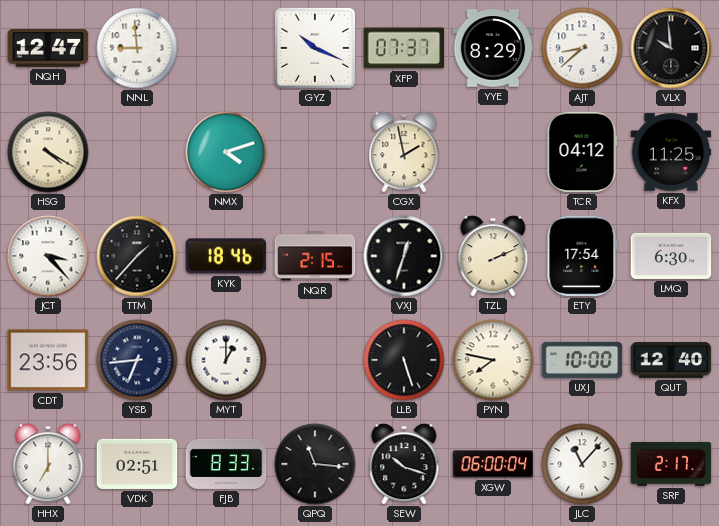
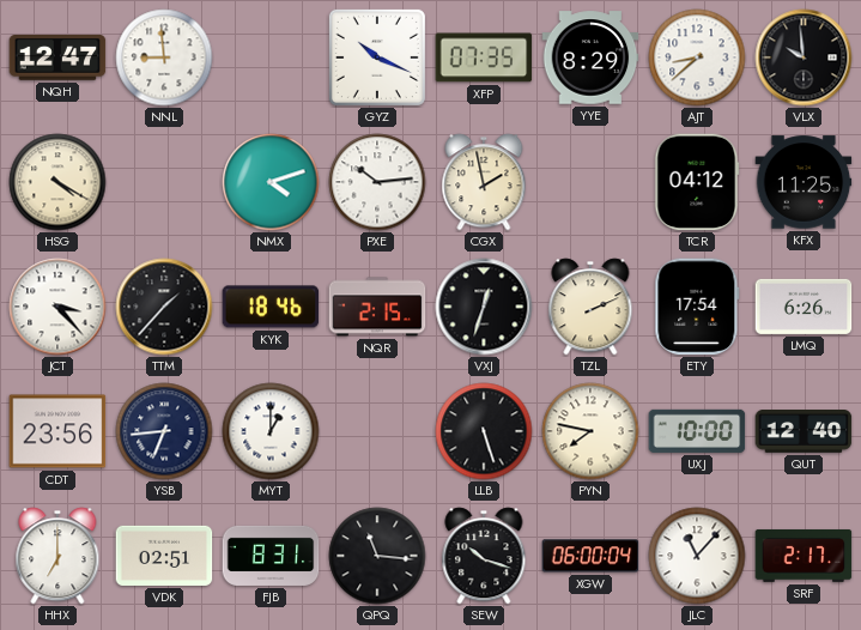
XFP: 07:37 -> 07:35
PXE: none -> 10:14
LMQ: 6:30 -> 6:26
FJB: 8:33 -> 8:31
